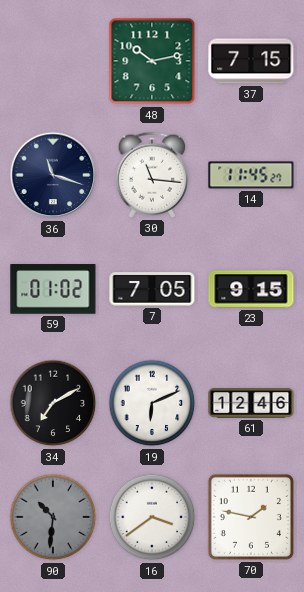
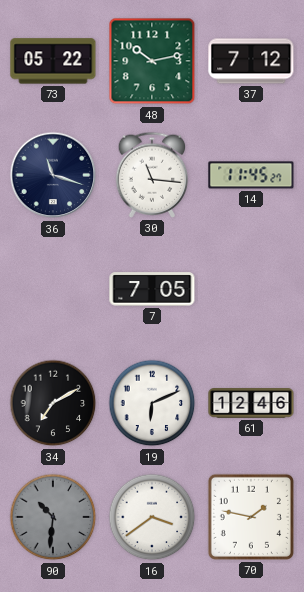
73: none -> 05:22
37: 7:15 -> 7:12
59: 01:02 -> none
23: 9:15 -> none
